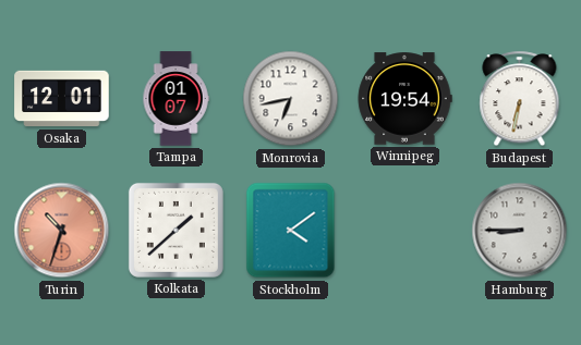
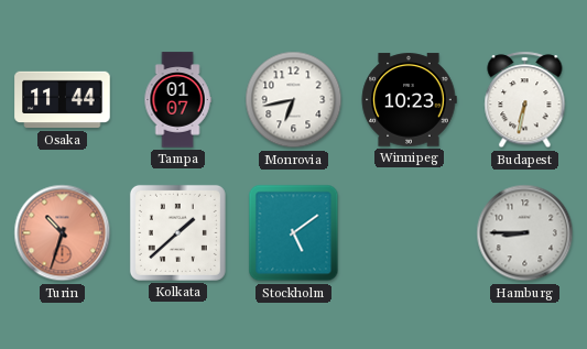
Osaka: 12:01 -> 11:44
Winnipeg: 19:54 -> 10:23
Stockholm: 4:09 -> 5:09
